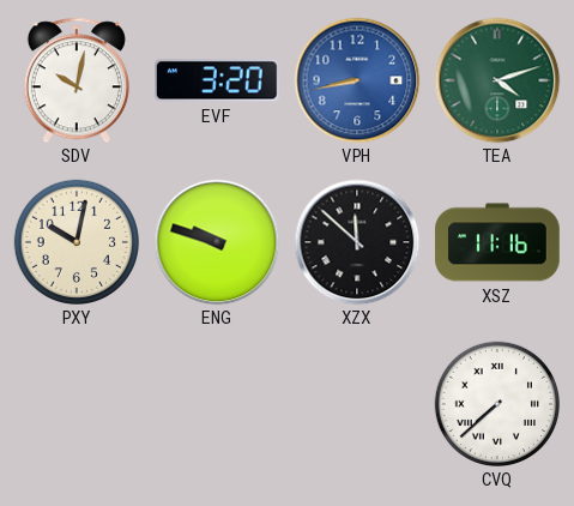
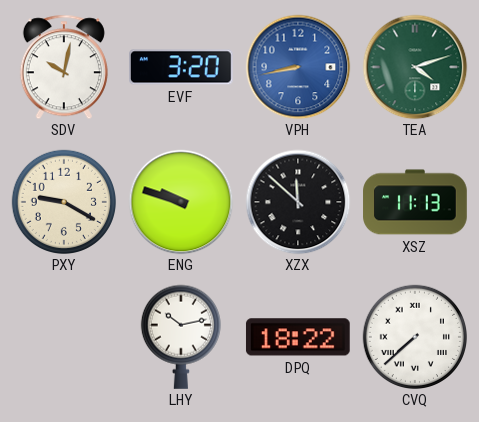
PXY: 10:02 -> 9:20
XSZ: 11:16 -> 11:13
LHY: none -> 10:13
DPQ: none -> 18:22
